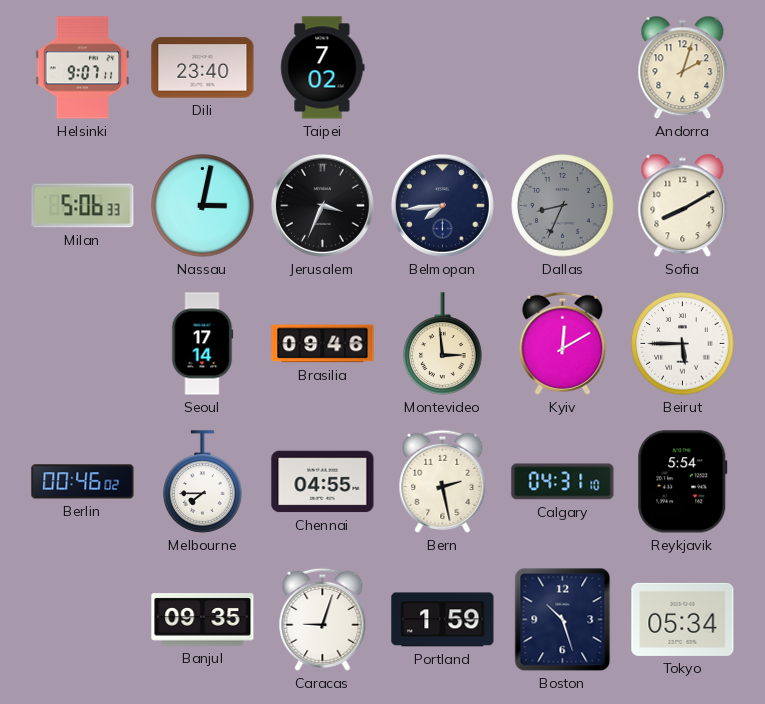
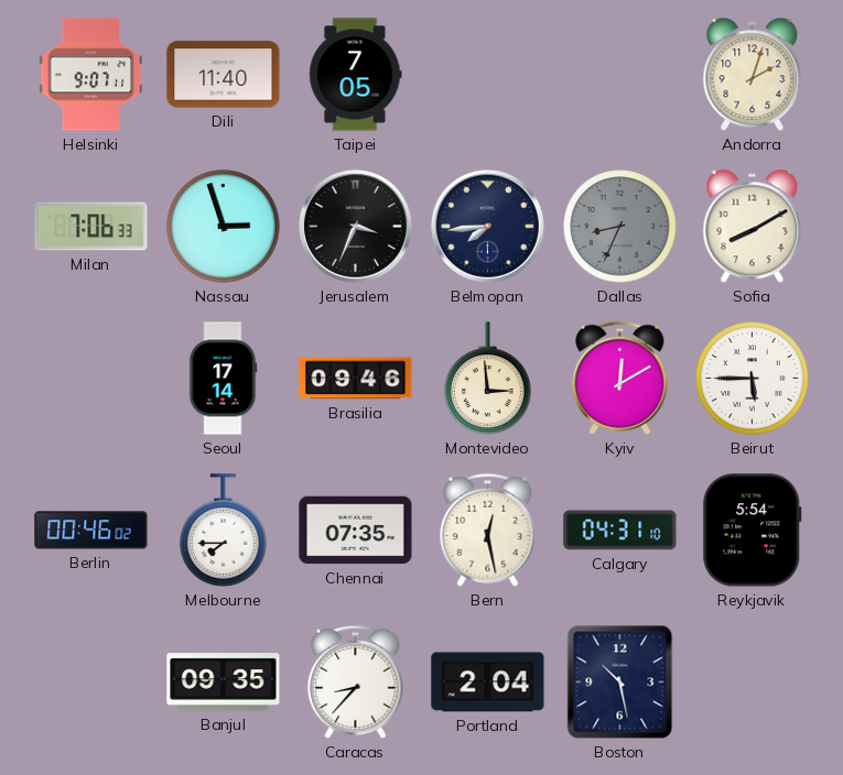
Dili: 23:40 -> 11:40
Taipei: 7:02 -> 7:05
Milan: 5:06 -> 7:06
Nassau: 3:02 -> 2:57
Chennai: 04:55 -> 07:35
Bern: 2:28 -> 12:28
Caracas: 9:03 -> 8:37
Portland: 1:59 -> 2:04
Boston: 10:27 -> 10:28
Tokyo: 05:34 -> none
